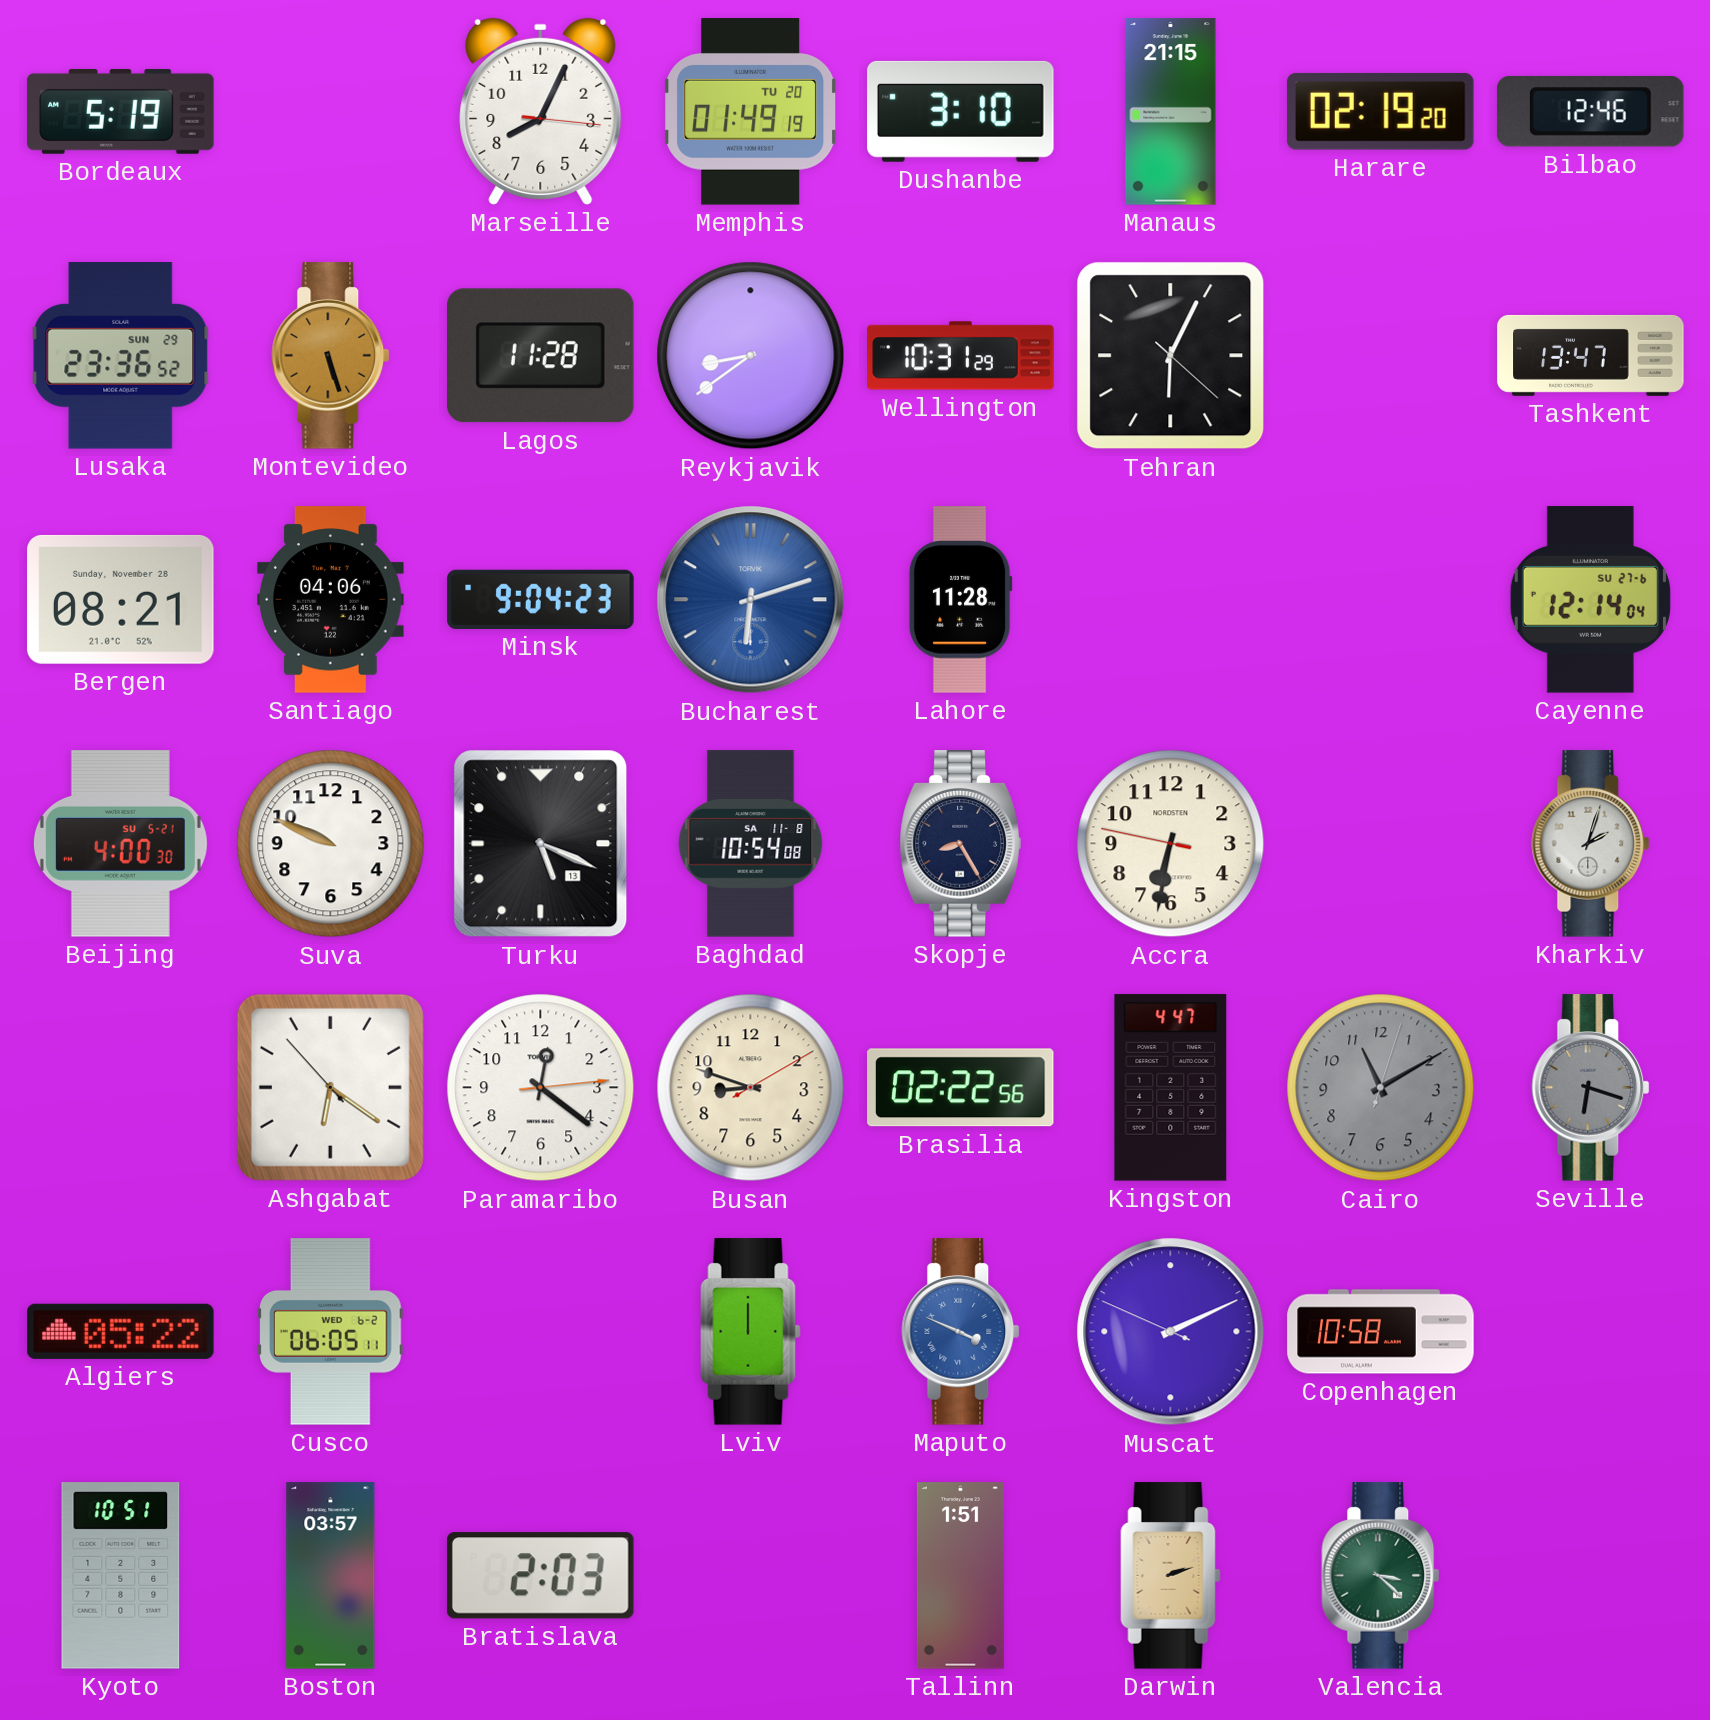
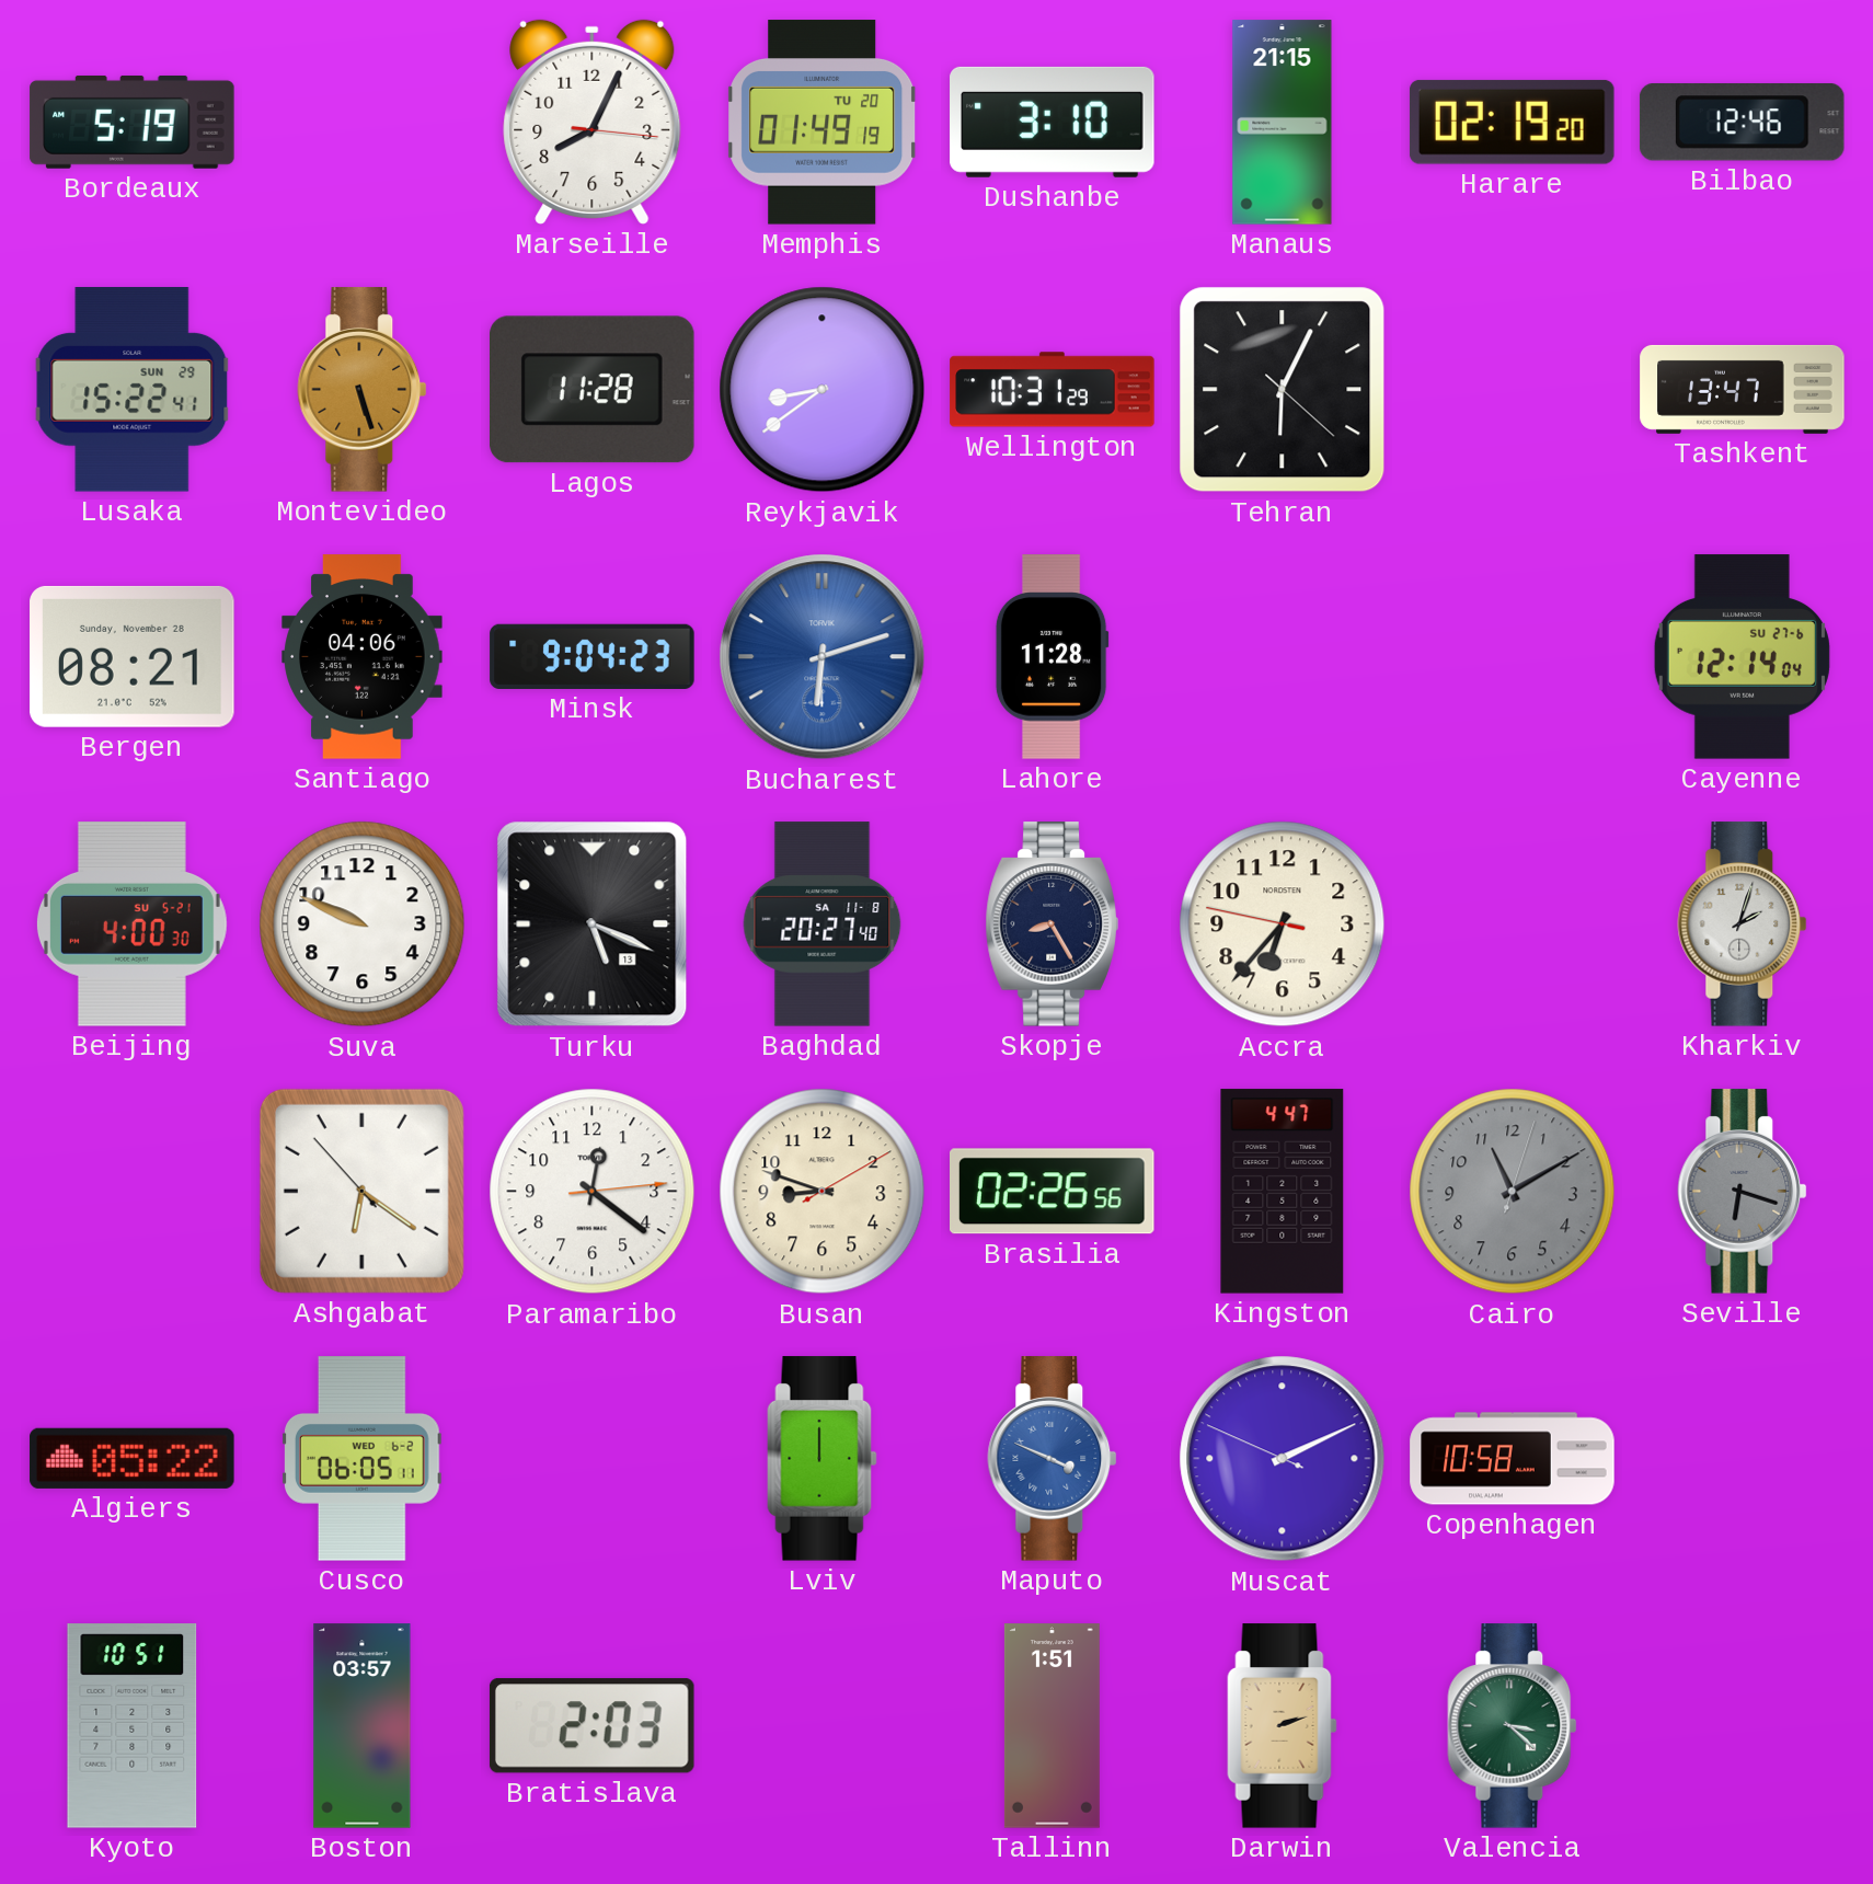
Lusaka: 23:36 -> 15:22
Baghdad: 10:54 -> 20:27
Accra: 6:31 -> 6:36
Brasilia: 02:22 -> 02:26
